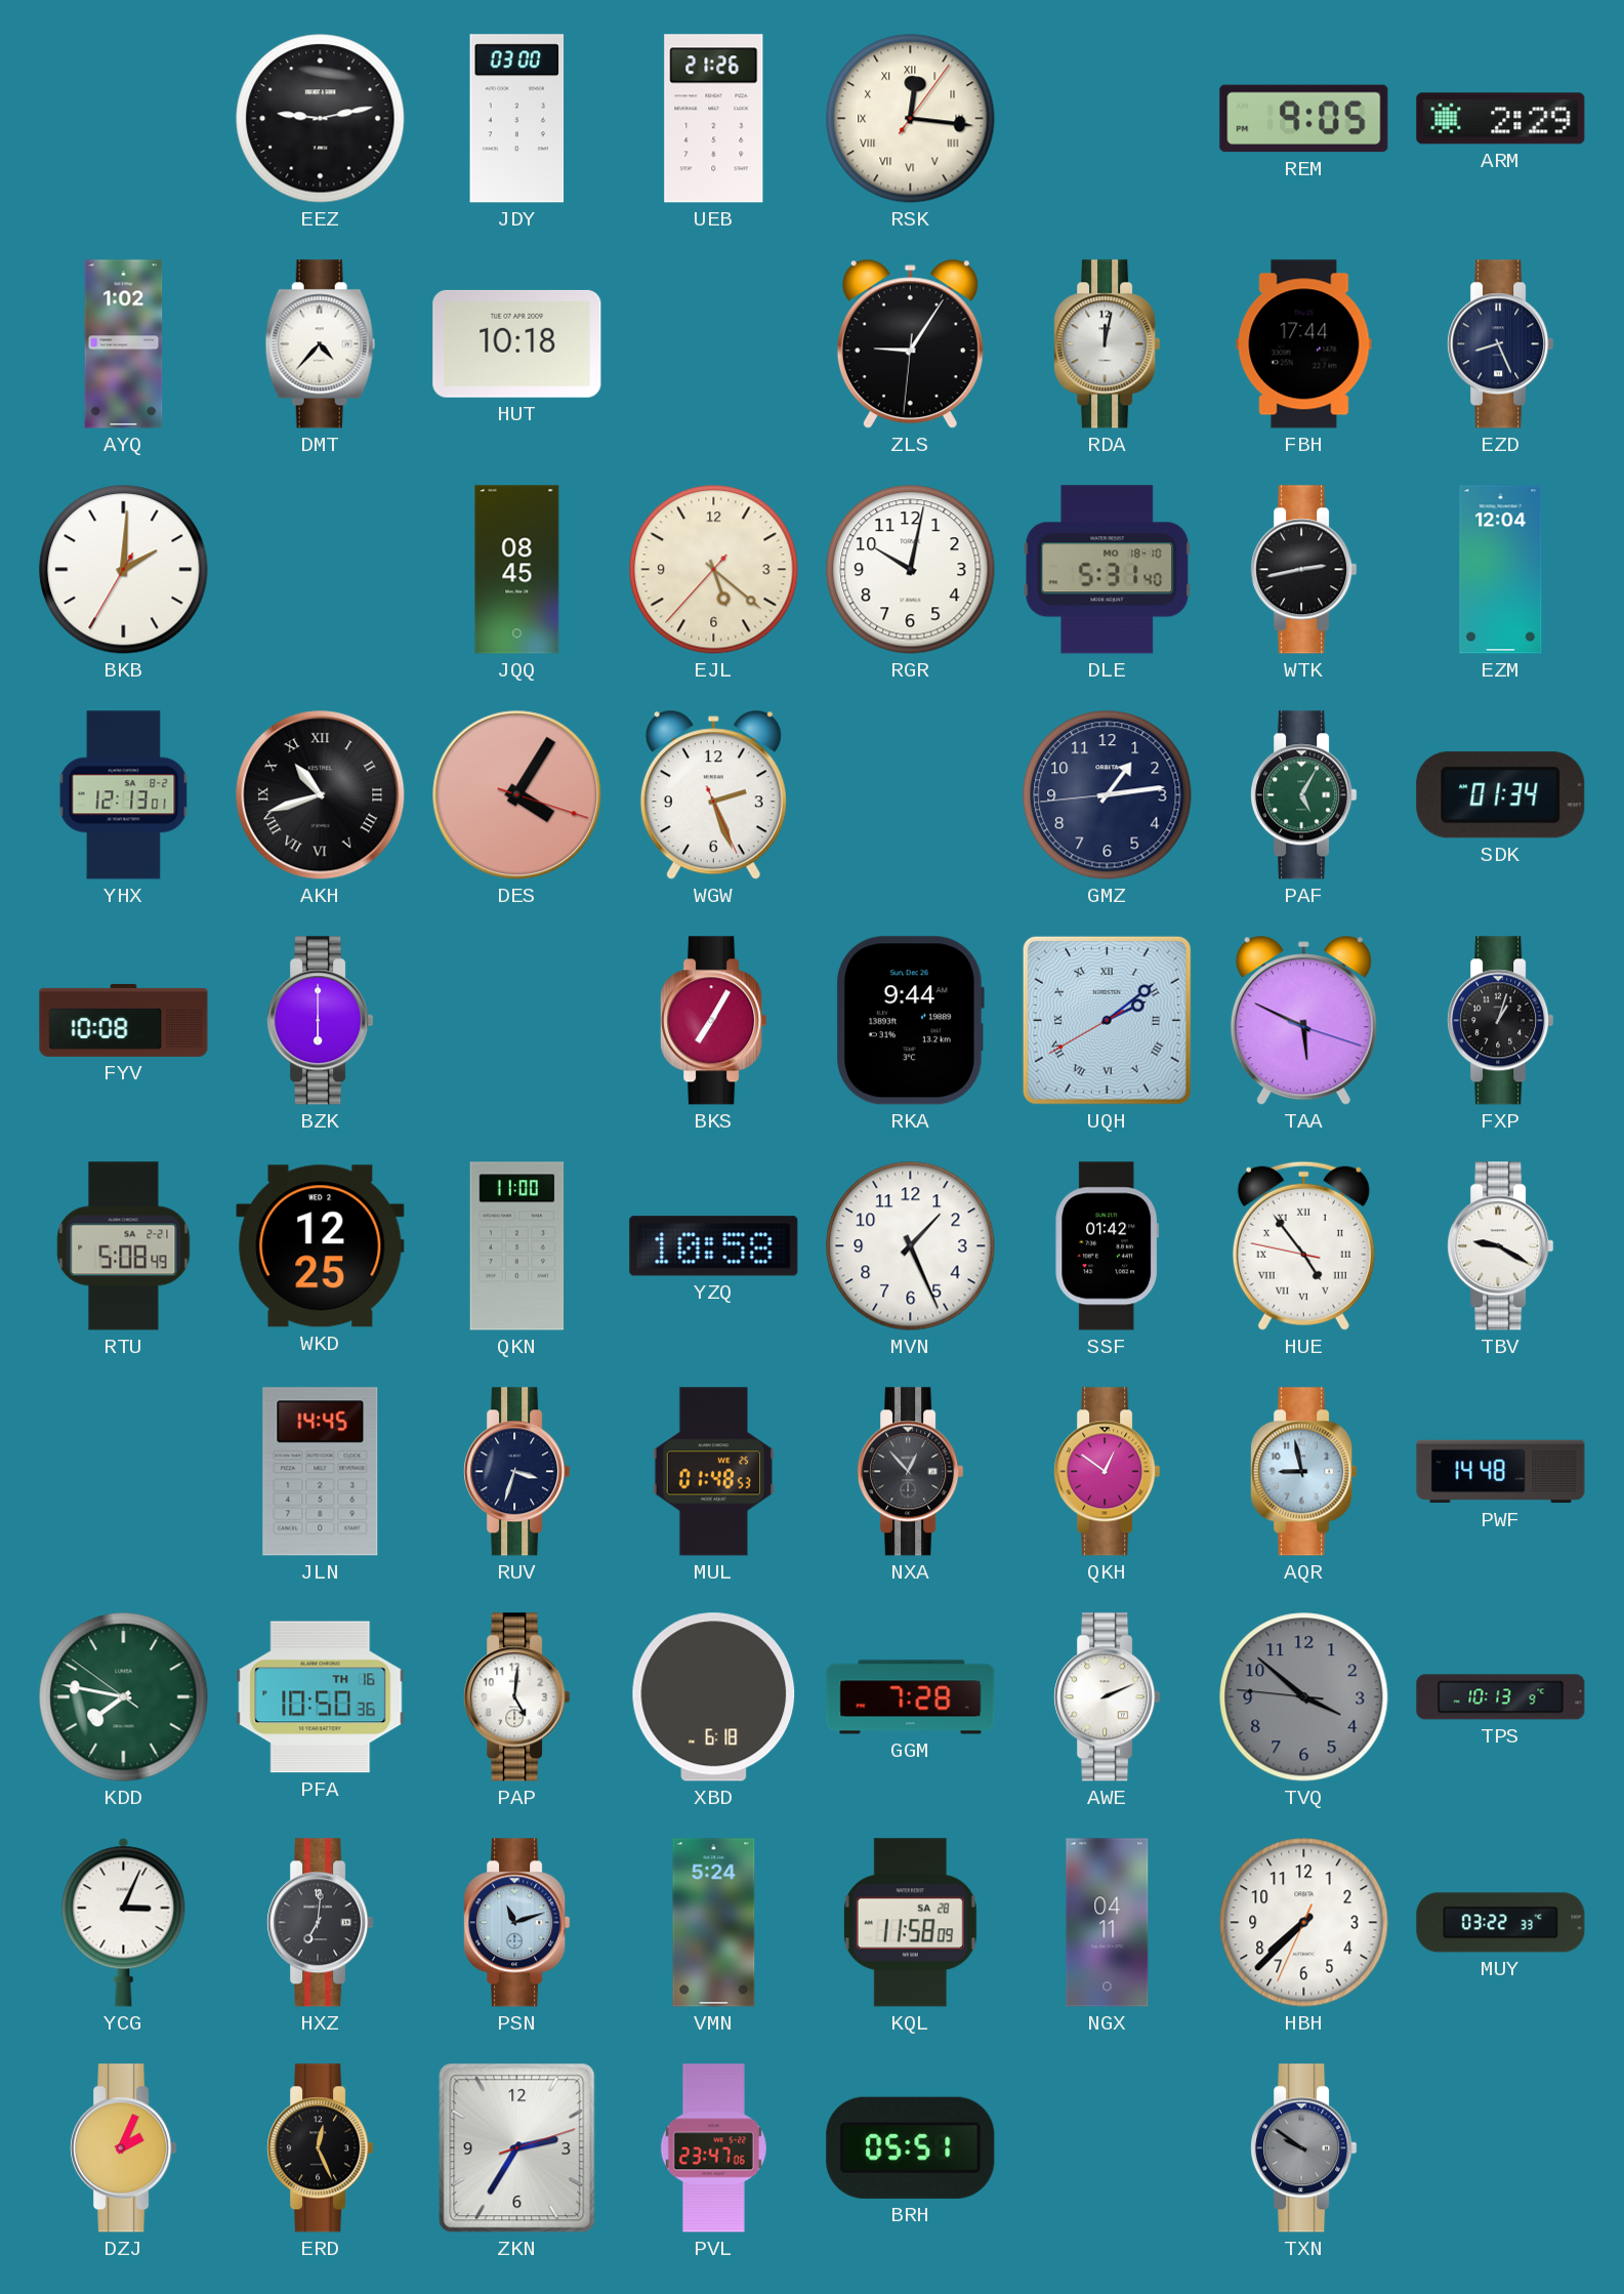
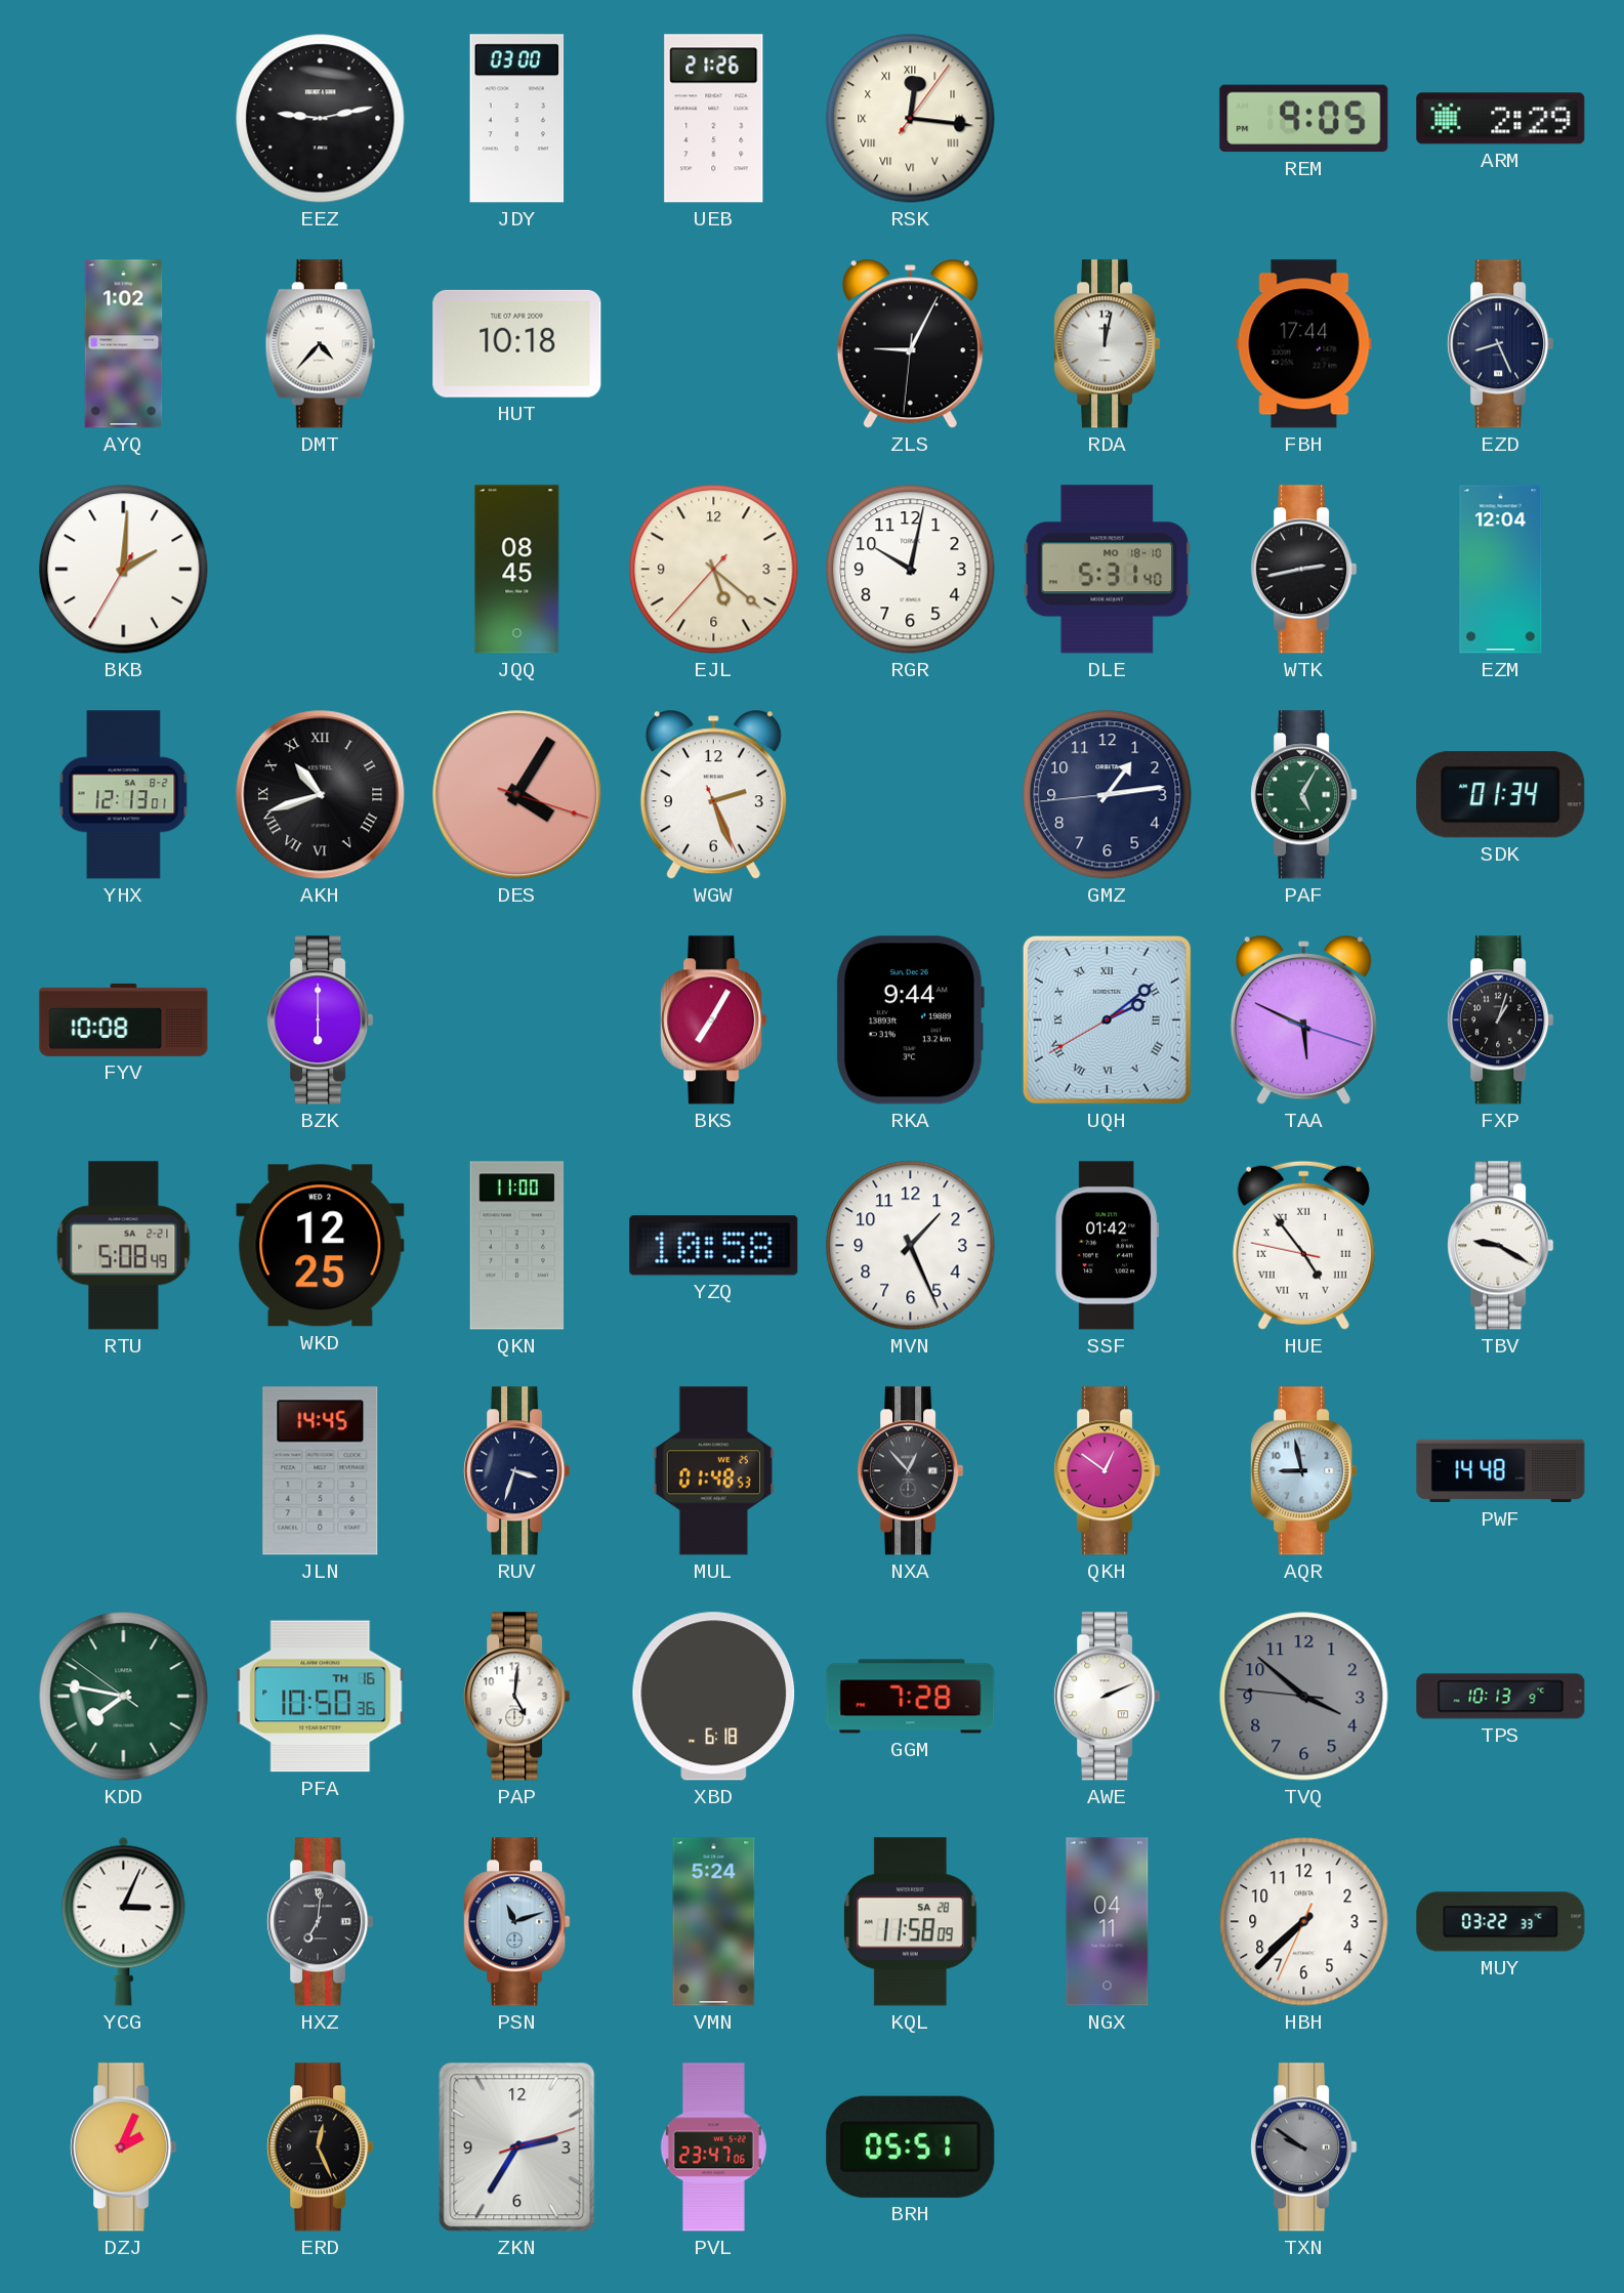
ZLS: 9:05 -> 9:04
